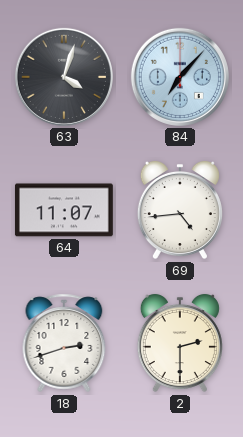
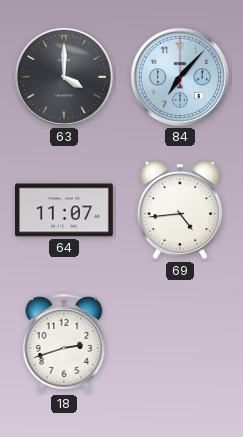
63: 4:03 -> 4:00
2: 2:30 -> none
